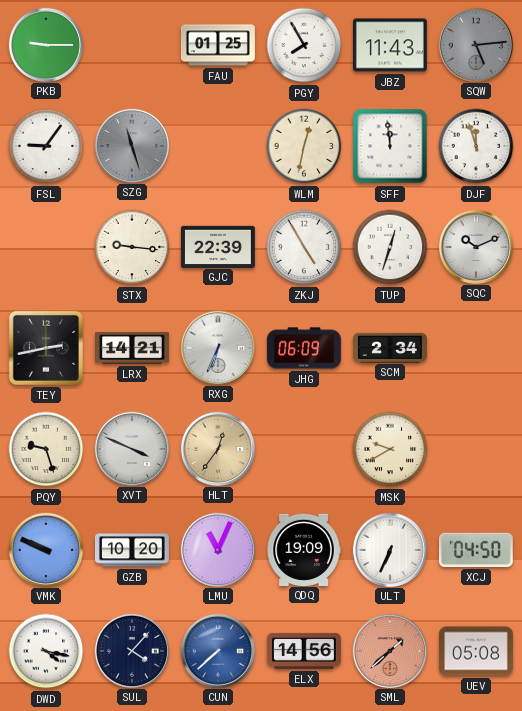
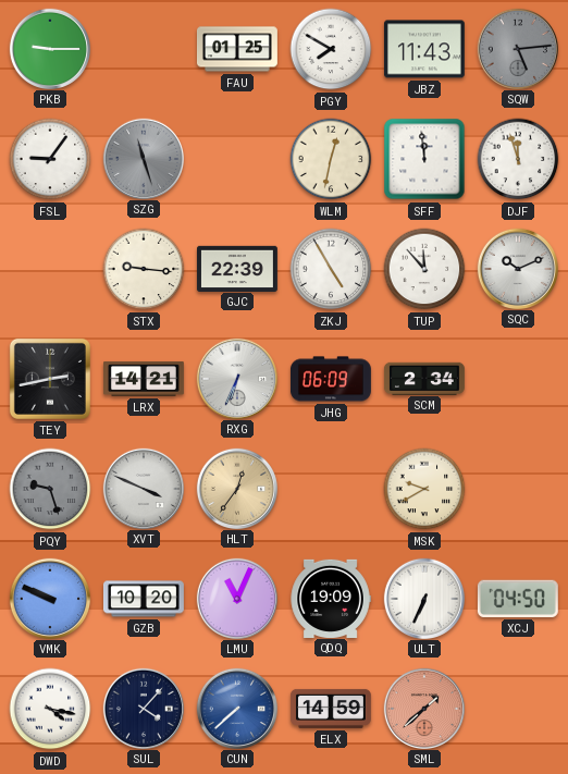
PGY: 7:55 -> 7:50
TUP: 12:33 -> 11:53
PQY dial: cream -> grey
ELX: 14:56 -> 14:59
UEV: 05:08 -> none
